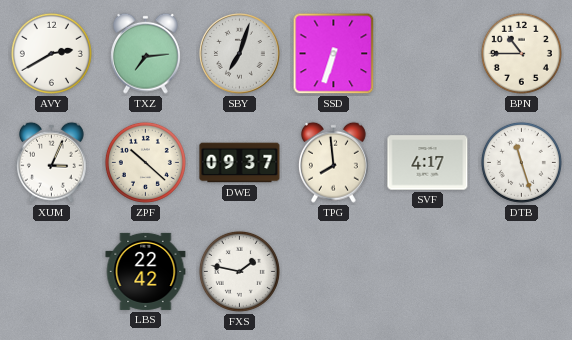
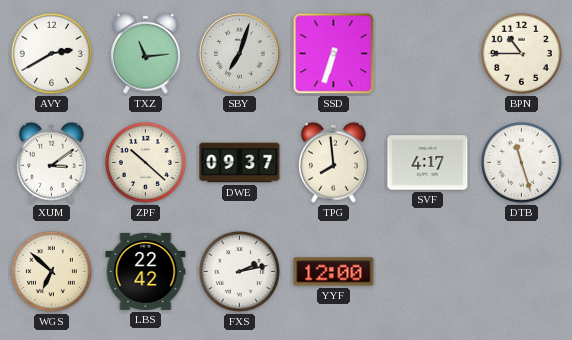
TXZ: 7:14 -> 11:14
XUM: 3:04 -> 3:09
WGS: none -> 6:52
FXS: 1:47 -> 2:13
YYF: none -> 12:00
